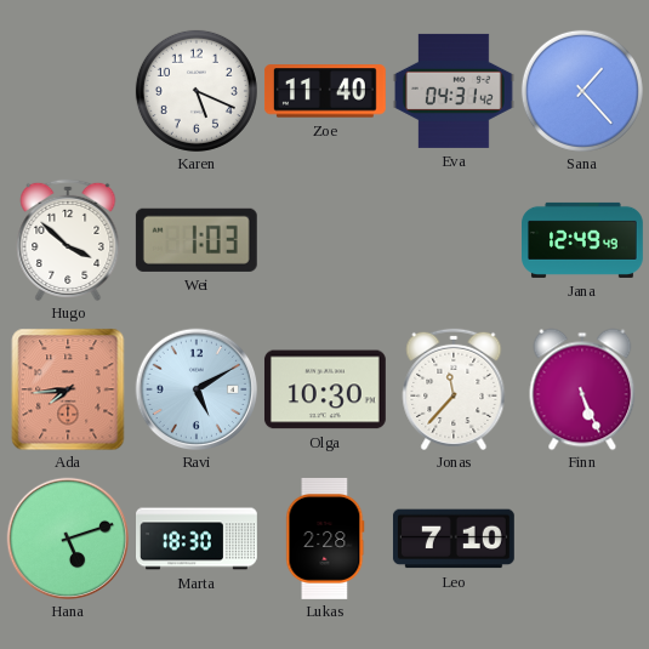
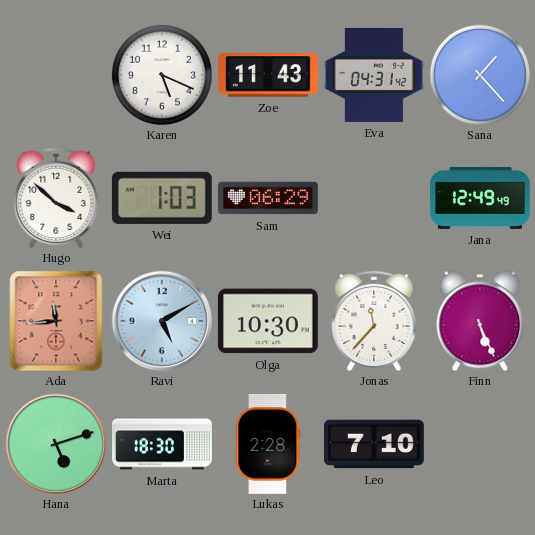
Zoe: 11:40 -> 11:43
Sam: none -> 06:29
Ada: 7:44 -> 11:44
